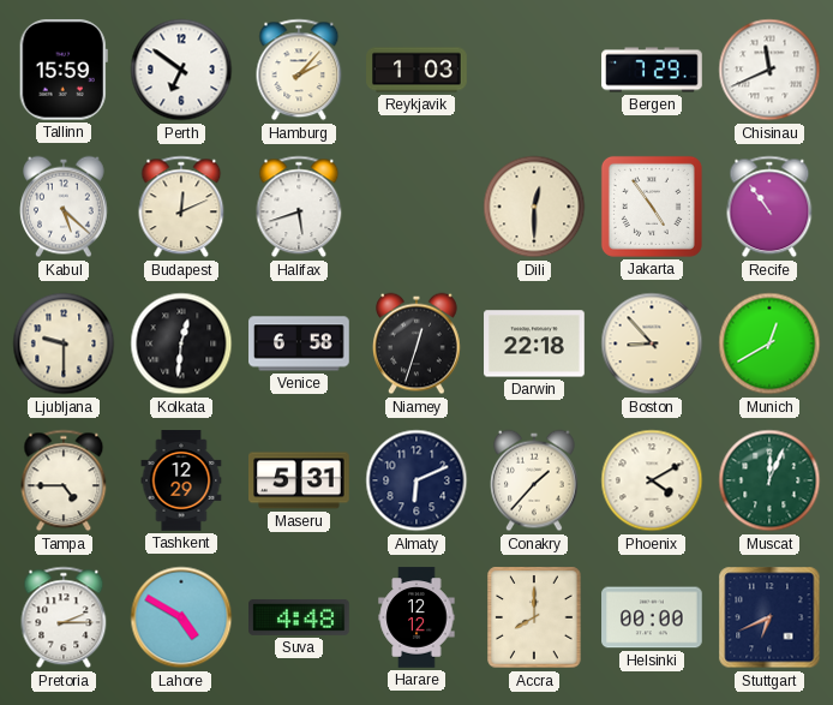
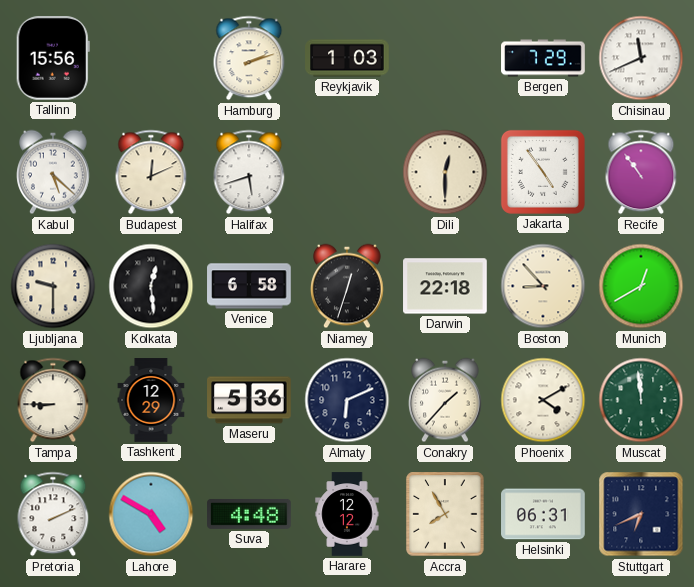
Tallinn: 15:59 -> 15:56
Perth: 6:51 -> none
Hamburg: 2:07 -> 2:12
Kolkata: 12:31 -> 12:29
Tampa: 4:45 -> 8:45
Maseru: 5:31 -> 5:36
Muscat: 12:04 -> 11:59
Pretoria: 2:15 -> 2:11
Accra: 8:00 -> 7:55
Helsinki: 00:00 -> 06:31
